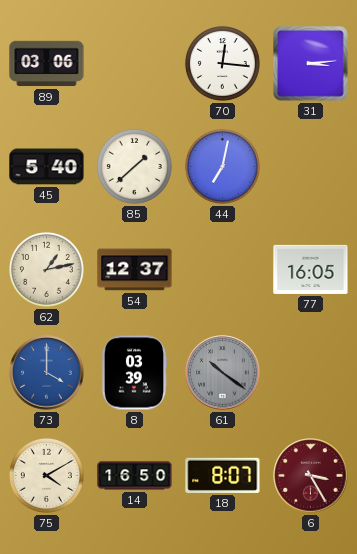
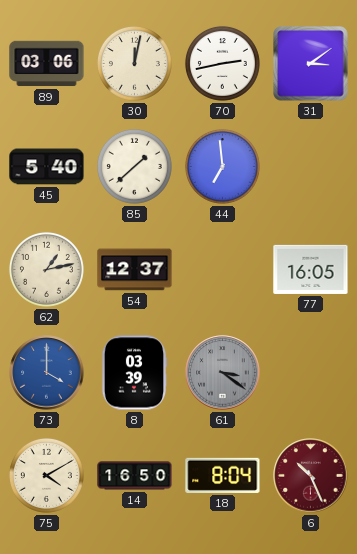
30: none -> 12:02
70: 12:16 -> 2:43
31: 3:14 -> 3:09
44: 7:02 -> 6:59
61: 10:21 -> 3:21
18: 8:07 -> 8:04
6: 3:25 -> 10:26
